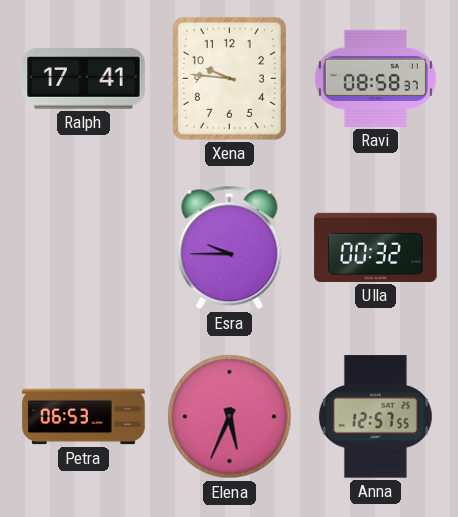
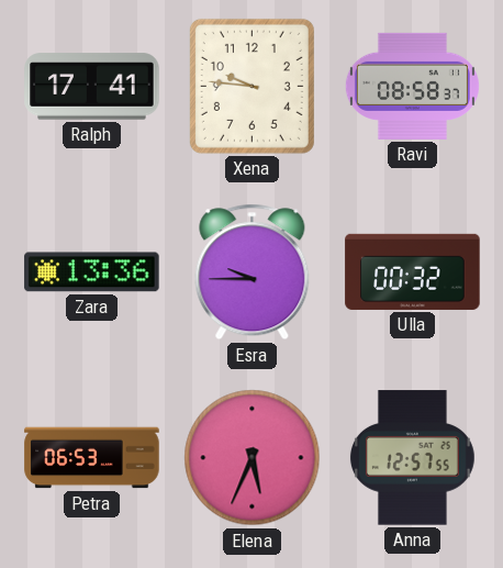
Zara: none -> 13:36
